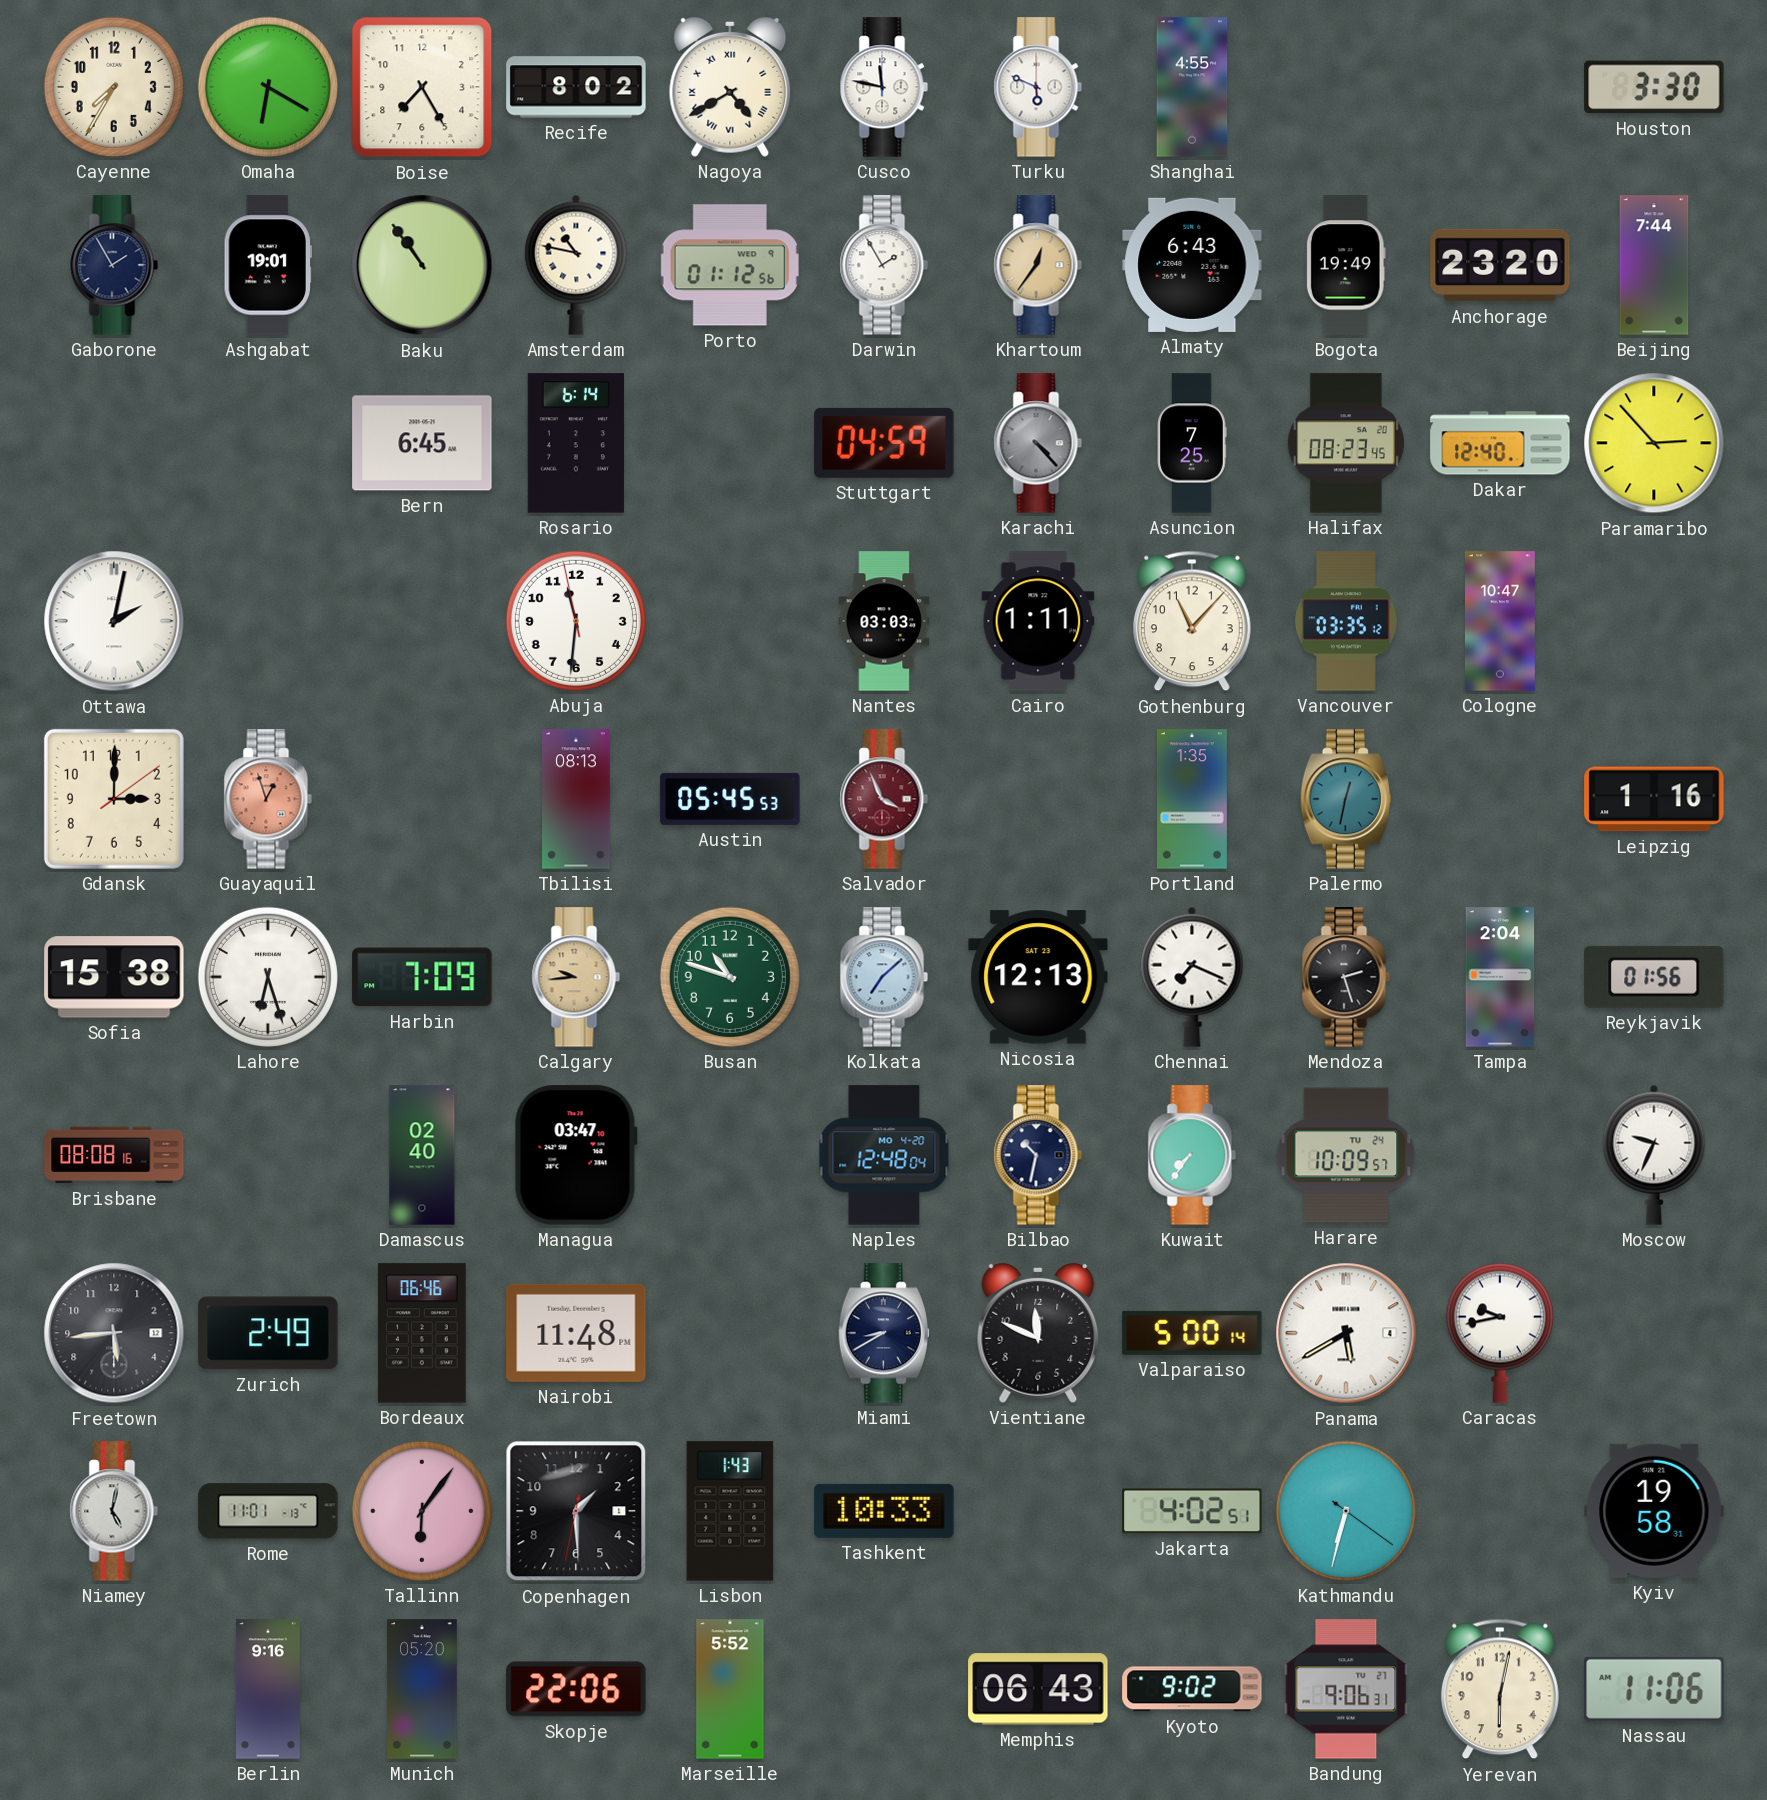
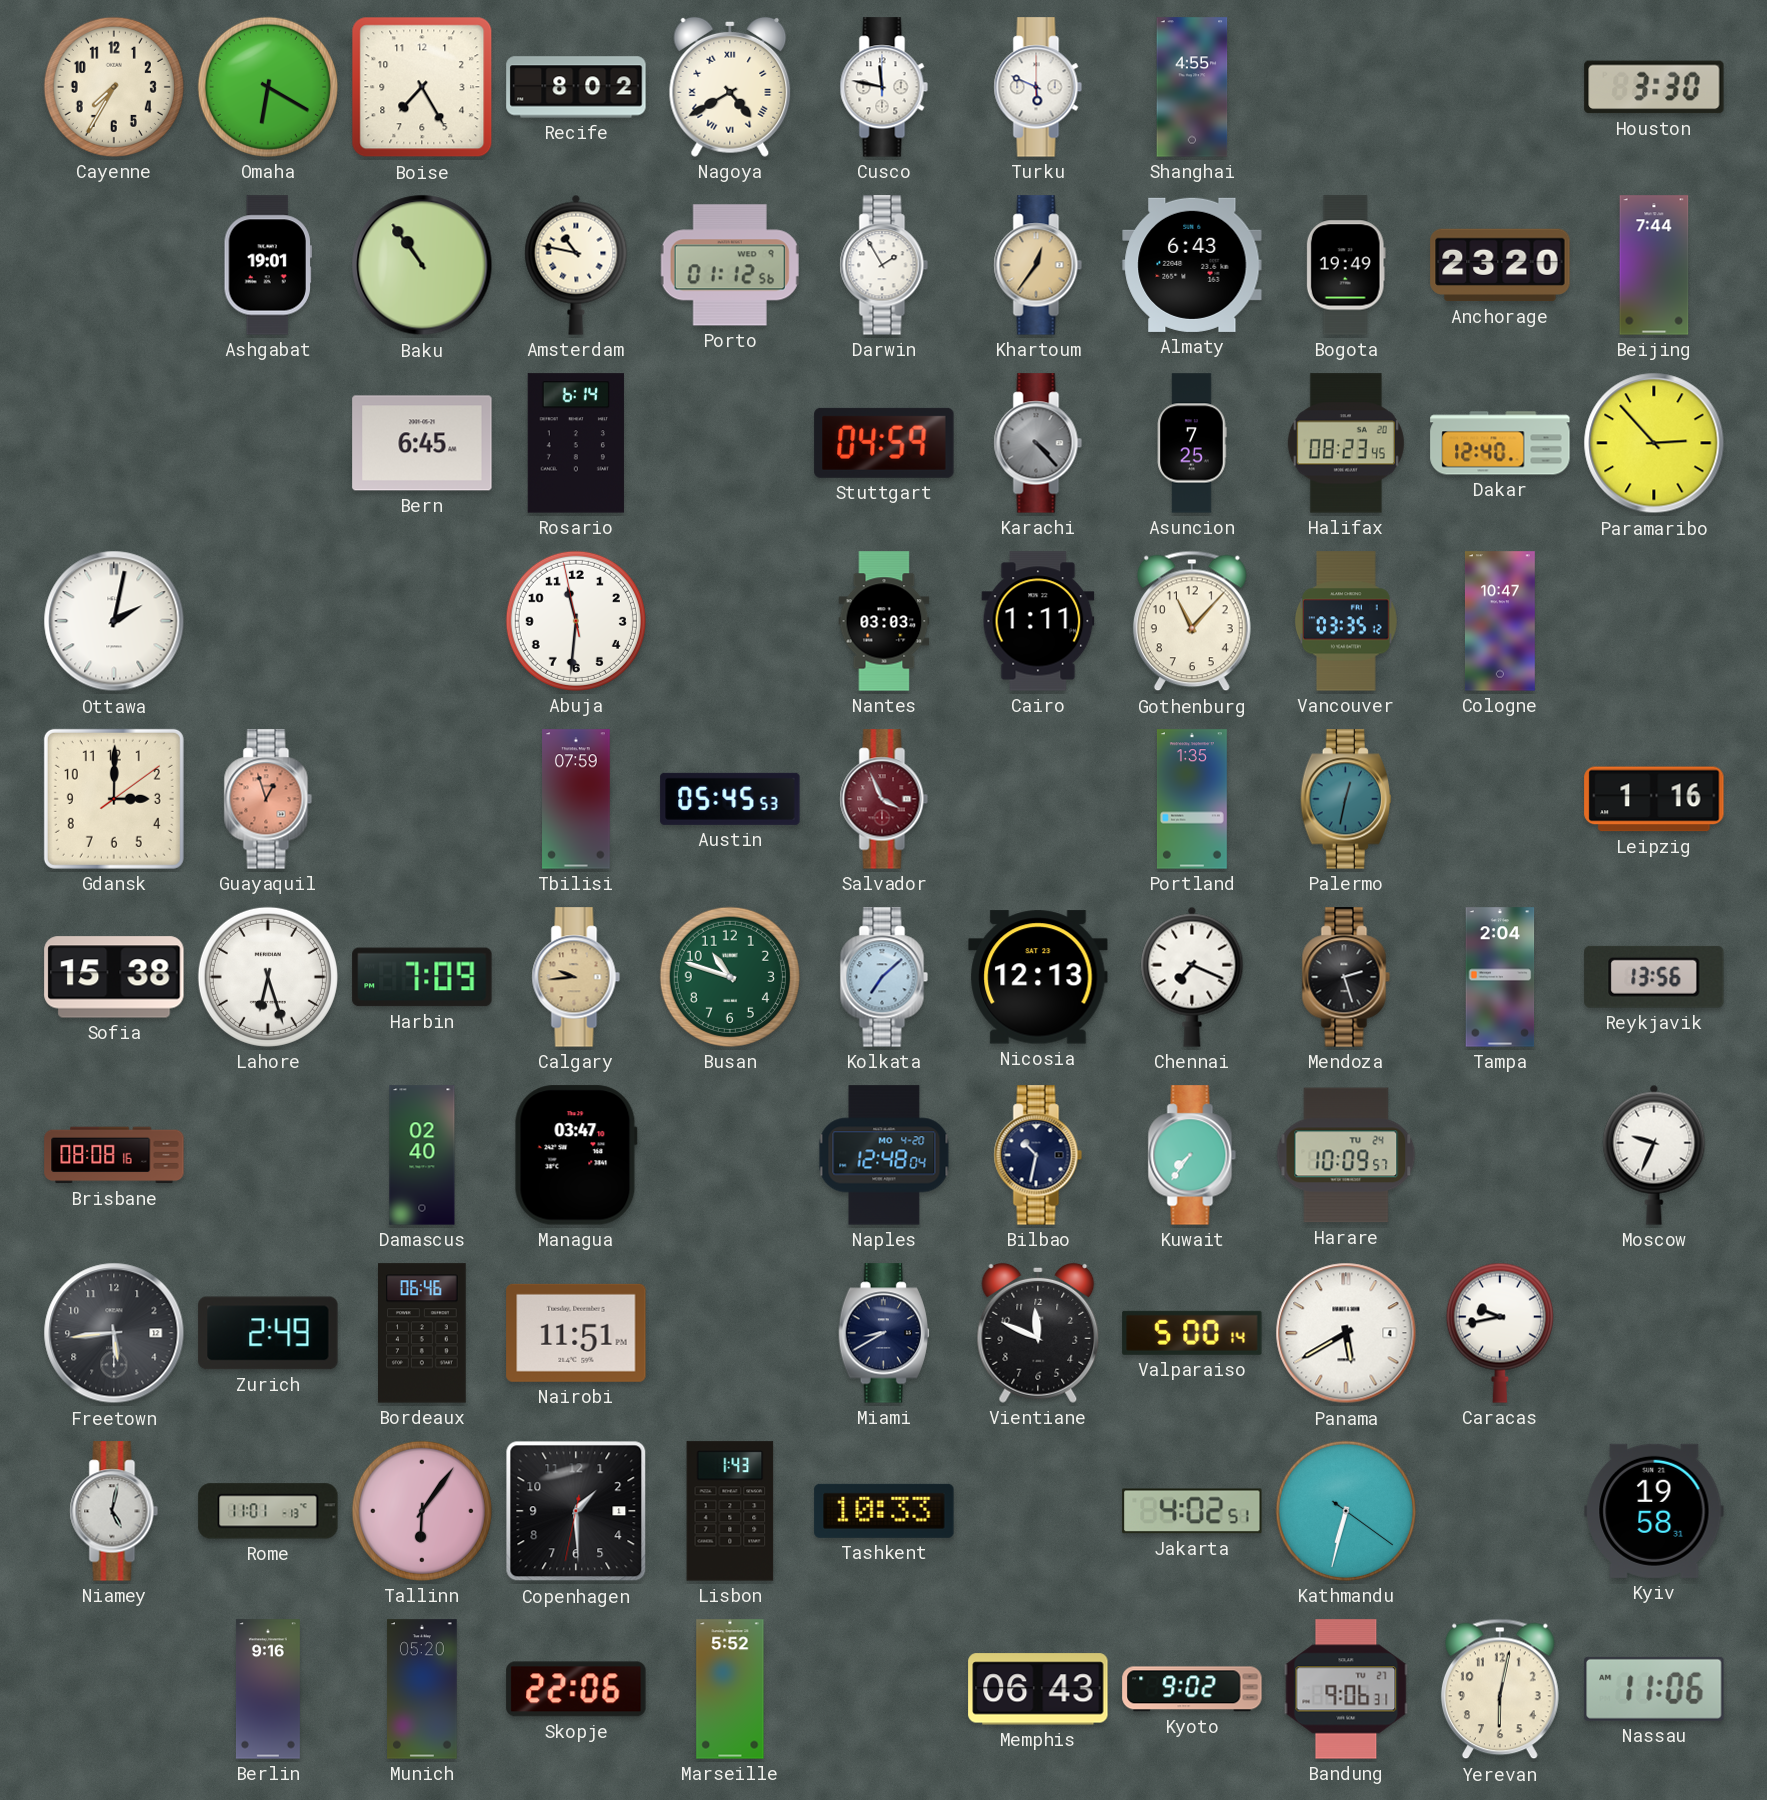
Gaborone: 1:55 -> none
Tbilisi: 08:13 -> 07:59
Reykjavik: 01:56 -> 13:56
Nairobi: 11:48 -> 11:51
